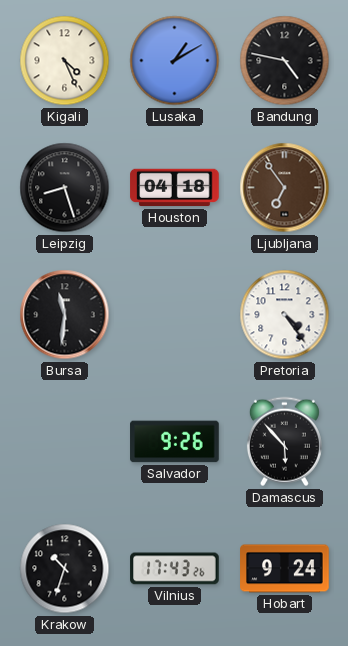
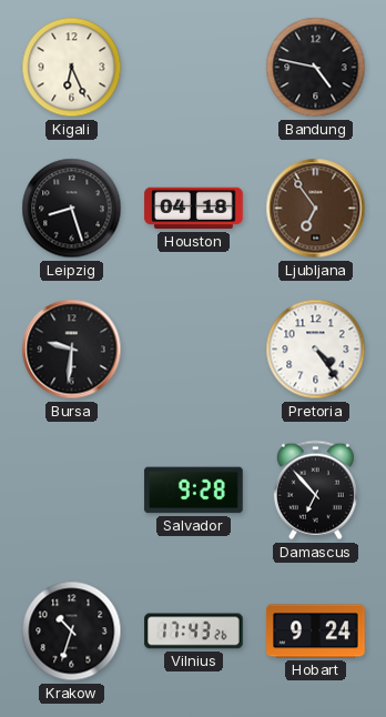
Kigali: 4:26 -> 6:26
Lusaka: 1:10 -> none
Bursa: 11:31 -> 9:31
Salvador: 9:26 -> 9:28
Damascus: 5:53 -> 6:53
